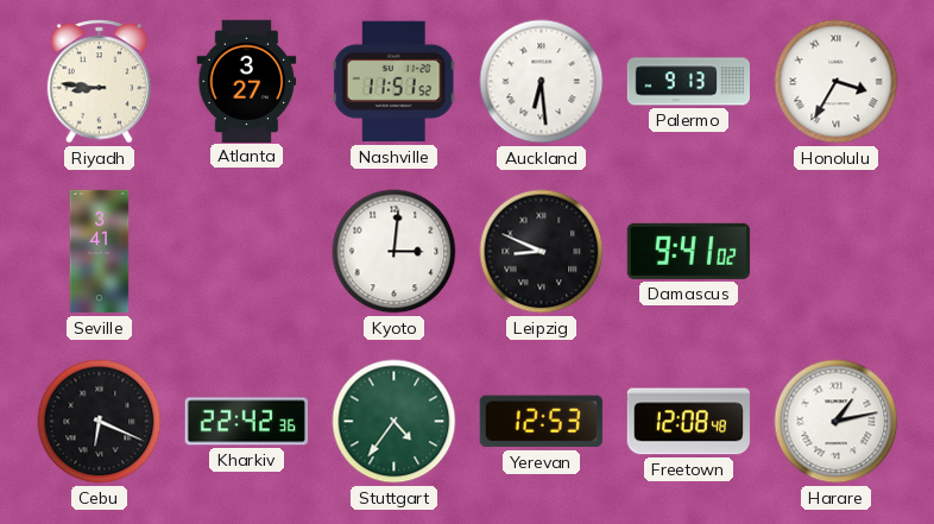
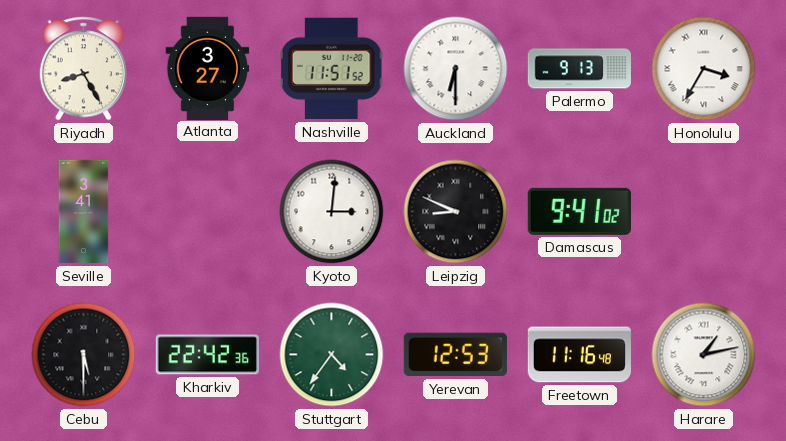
Riyadh: 8:46 -> 8:25
Auckland: 6:29 -> 6:30
Cebu: 6:19 -> 5:30
Freetown: 12:08 -> 11:16
